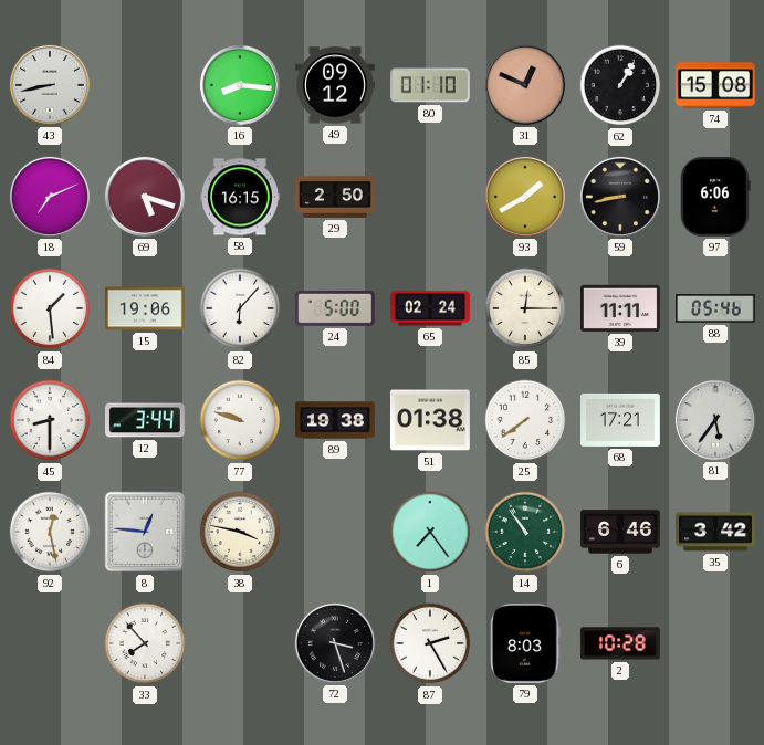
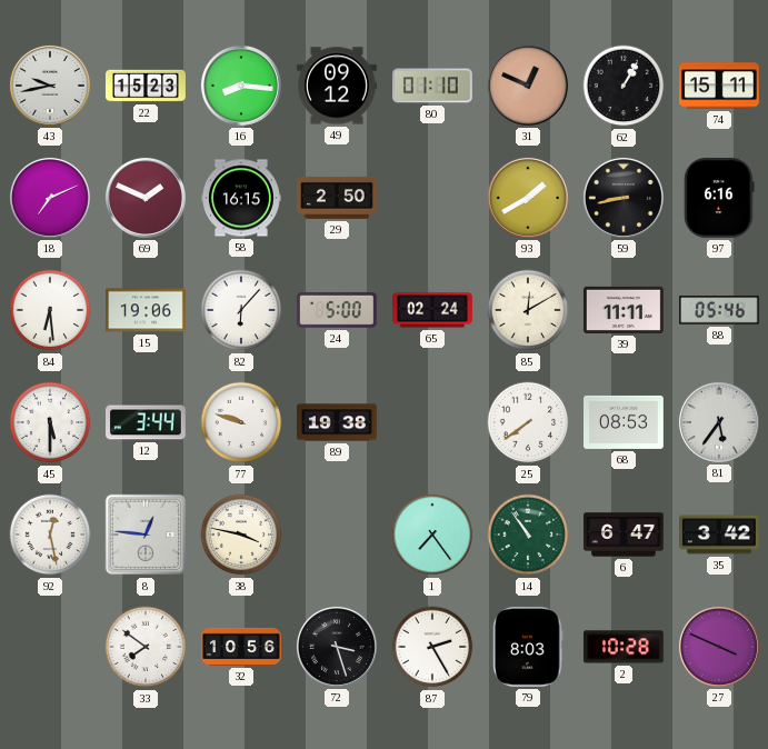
43: 8:43 -> 9:43
22: none -> 15:23
74: 15:08 -> 15:11
69: 5:18 -> 1:49
97: 6:06 -> 6:16
84: 1:29 -> 6:29
85: 12:15 -> 12:10
45: 8:30 -> 5:30
51: 01:38 -> none
68: 17:21 -> 08:53
6: 6:46 -> 6:47
33: 7:53 -> 7:51
32: none -> 10:56
27: none -> 3:49
